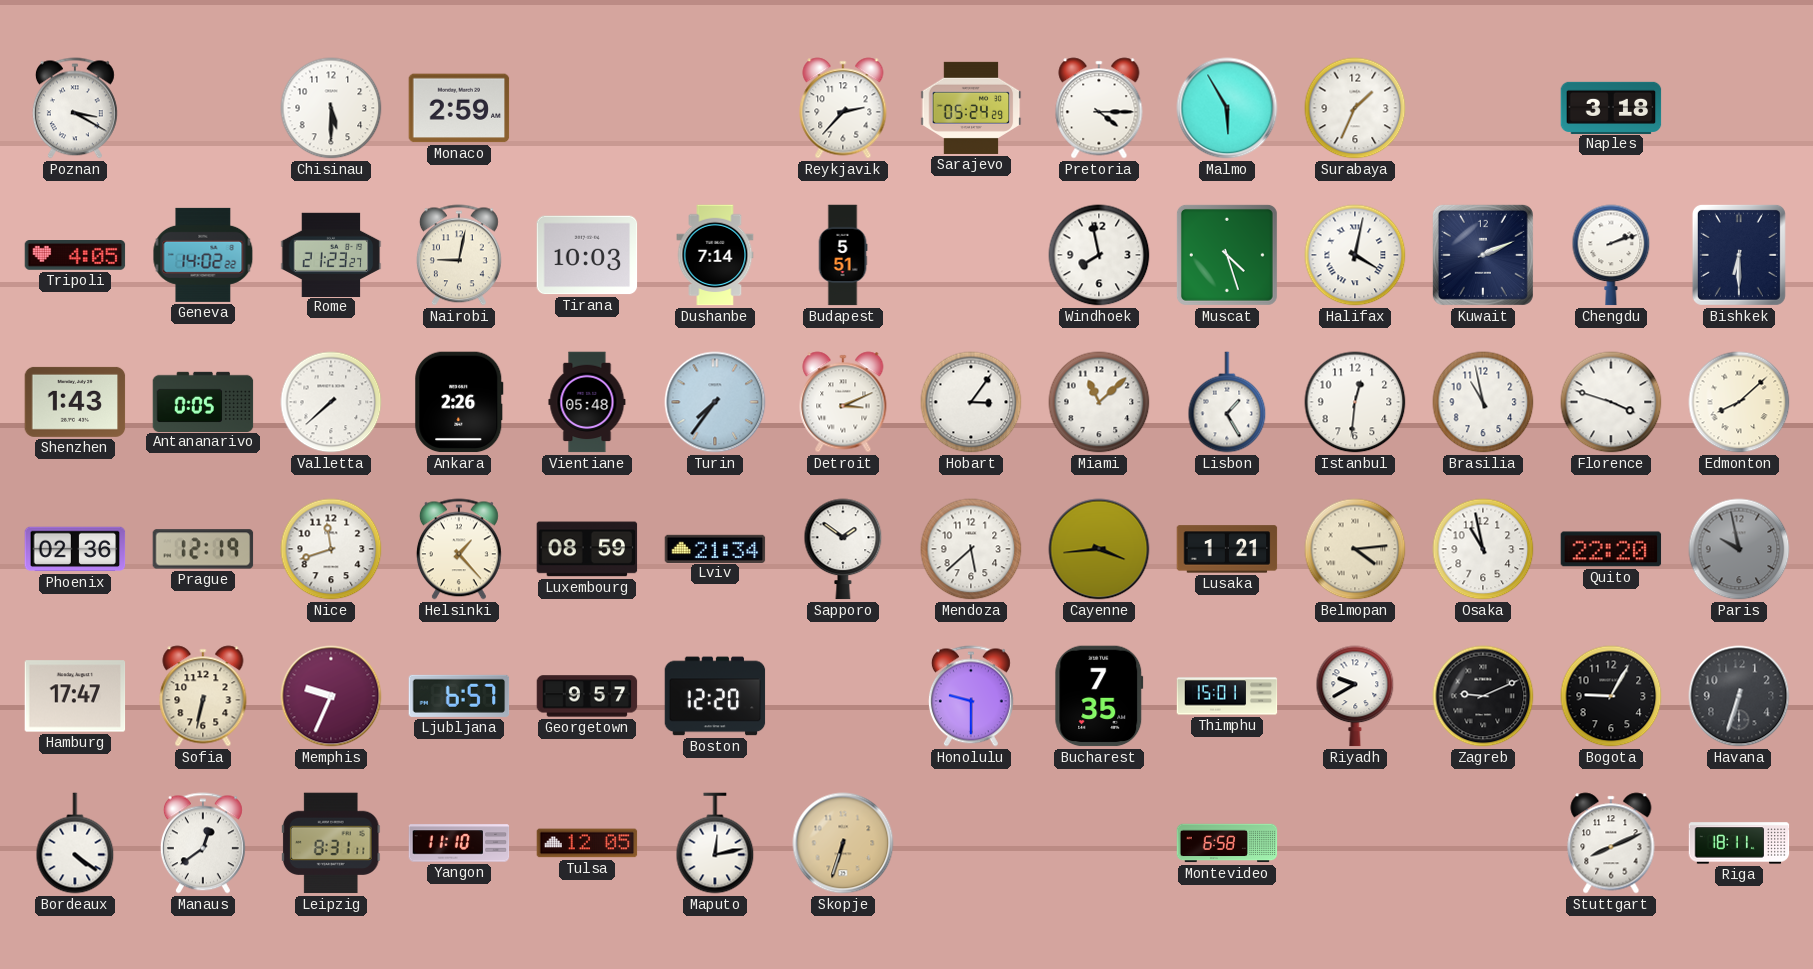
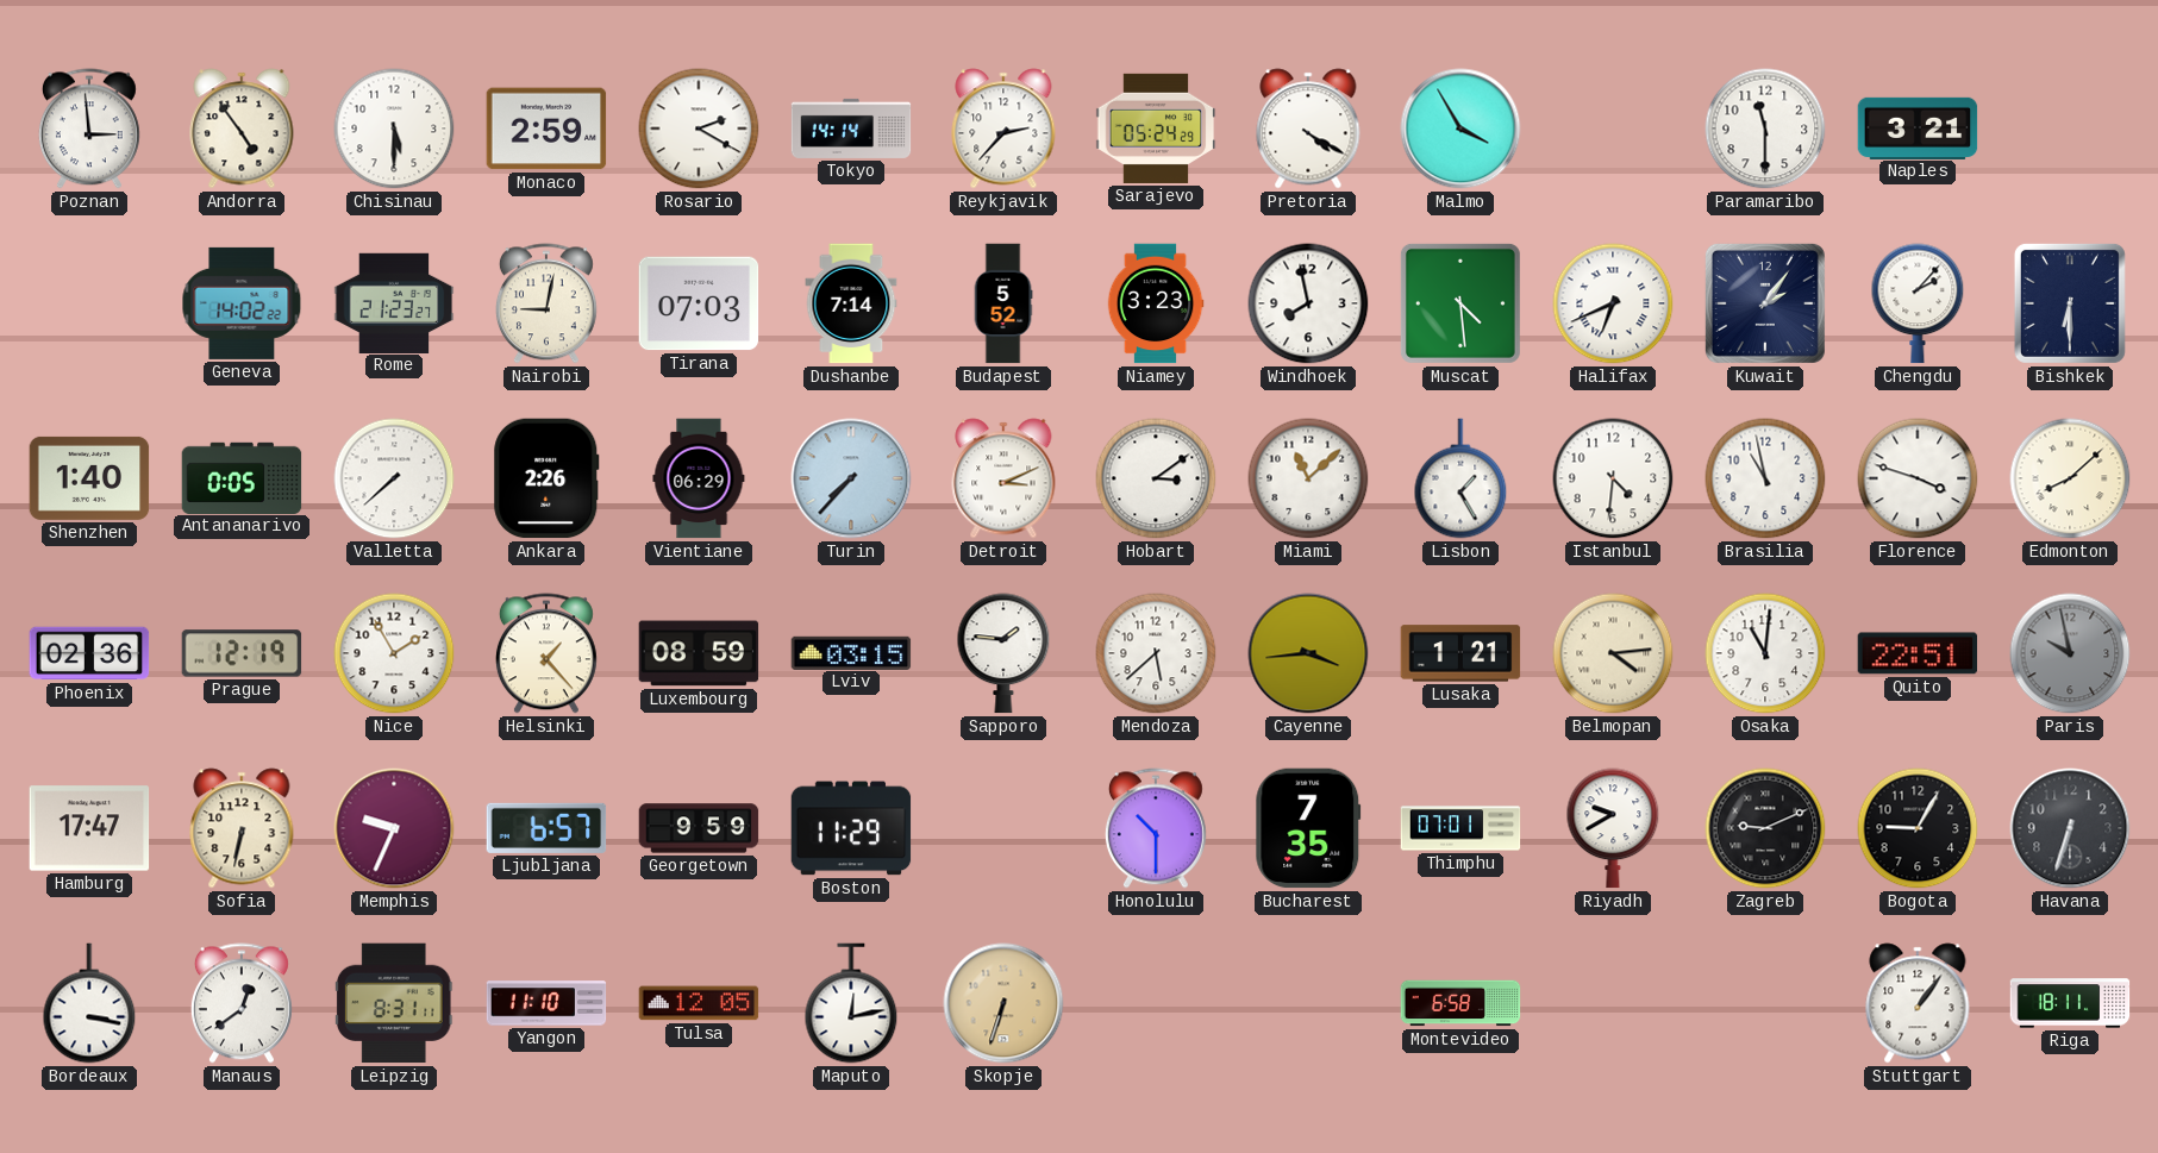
Poznan: 3:20 -> 2:59
Andorra: none -> 4:54
Rosario: none -> 2:20
Tokyo: none -> 14:14
Pretoria: 4:15 -> 4:20
Malmo: 5:55 -> 3:55
Surabaya: 1:34 -> none
Paramaribo: none -> 11:30
Naples: 3:18 -> 3:21
Tripoli: 4:05 -> none
Tirana: 10:03 -> 07:03
Budapest: 5:51 -> 5:52
Niamey: none -> 3:23
Muscat: 4:27 -> 4:29
Halifax: 4:02 -> 6:41
Kuwait: 2:11 -> 2:06
Chengdu: 2:12 -> 2:07
Shenzhen: 1:43 -> 1:40
Vientiane: 05:48 -> 06:29
Turin: 7:36 -> 7:37
Hobart: 3:06 -> 3:09
Istanbul: 12:31 -> 4:31
Nice: 11:42 -> 1:55
Lviv: 21:34 -> 03:15
Sapporo: 1:51 -> 1:46
Osaka: 10:58 -> 11:01
Quito: 22:20 -> 22:51
Georgetown: 9:57 -> 9:59
Boston: 12:20 -> 11:29
Honolulu: 9:30 -> 10:30
Thimphu: 15:01 -> 07:01
Bordeaux: 4:21 -> 3:17
Stuttgart: 8:11 -> 1:06
